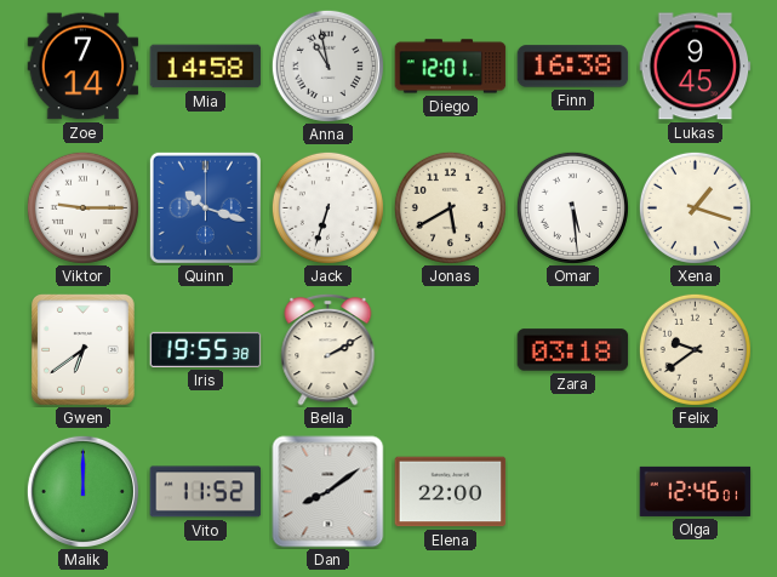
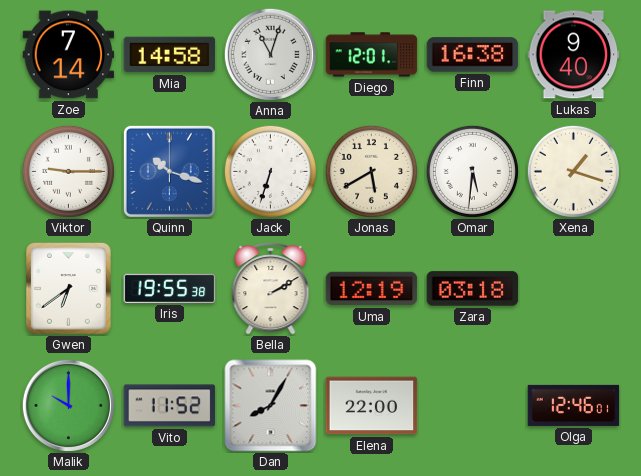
Anna: 10:58 -> 11:03
Lukas: 9:45 -> 9:40
Omar: 5:29 -> 5:31
Uma: none -> 12:19
Felix: 9:39 -> none
Malik: 12:00 -> 10:00
Dan: 8:09 -> 8:05
